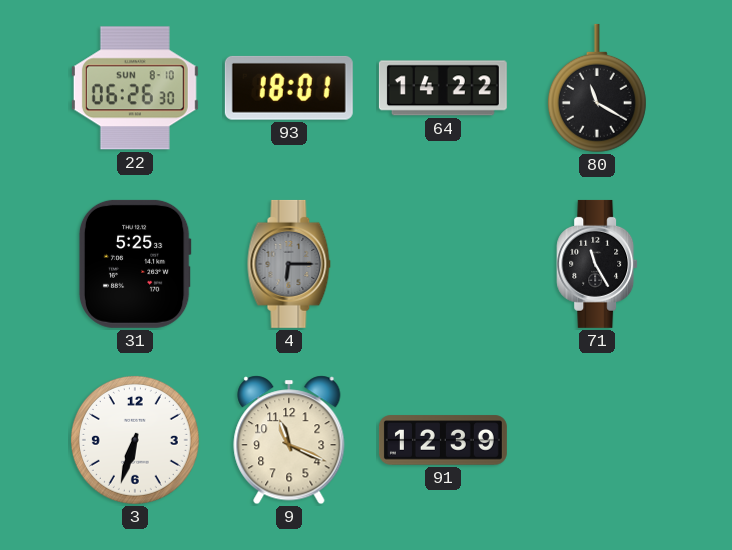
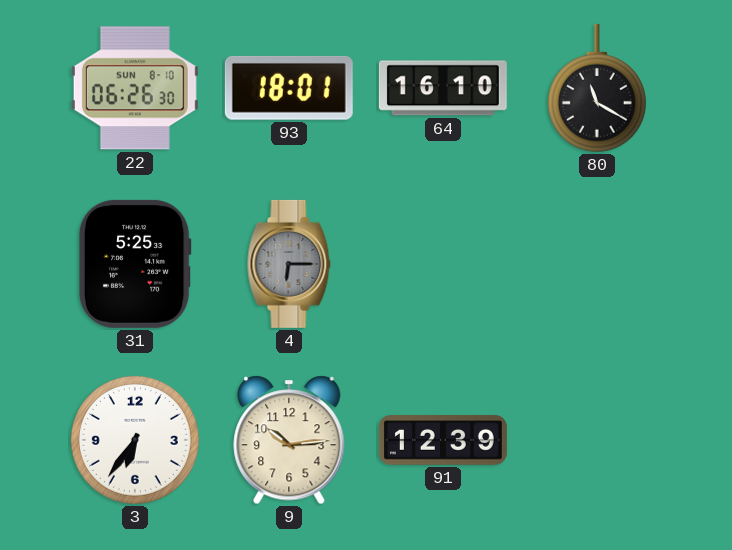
64: 14:22 -> 16:10
71: 11:25 -> none
3: 6:33 -> 6:36
9: 11:19 -> 10:14
